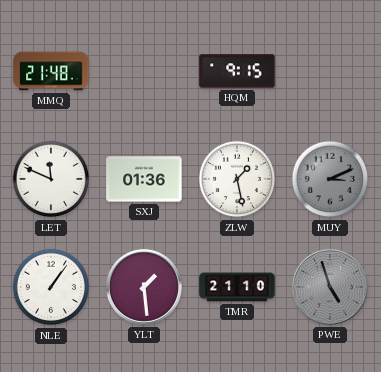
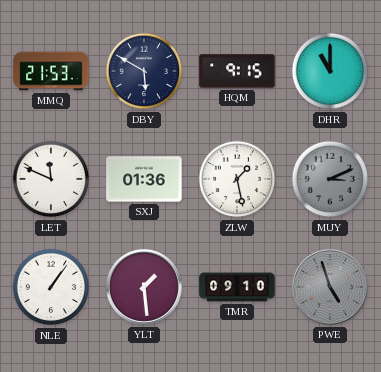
MMQ: 21:48 -> 21:53
DBY: none -> 5:50
DHR: none -> 11:00
TMR: 21:10 -> 09:10
